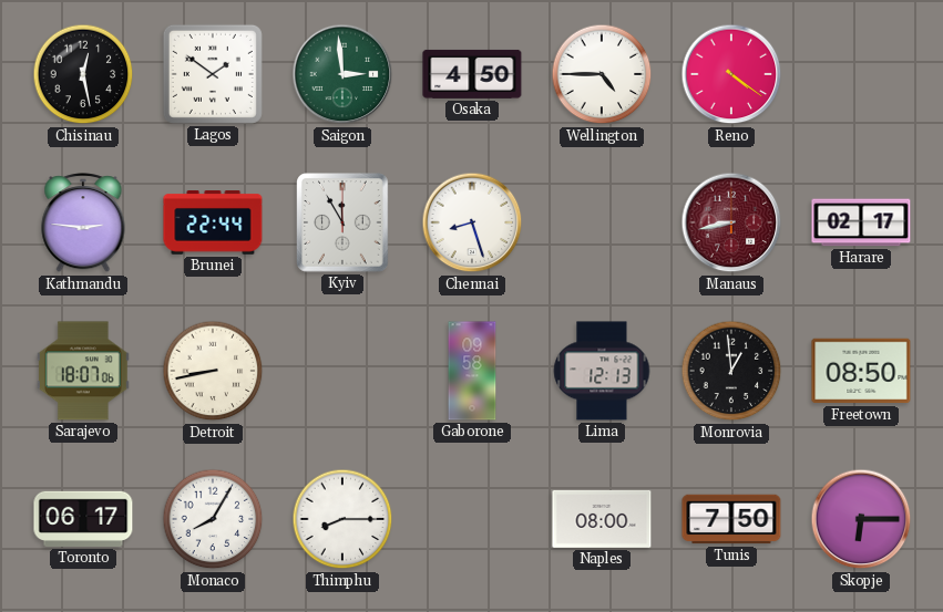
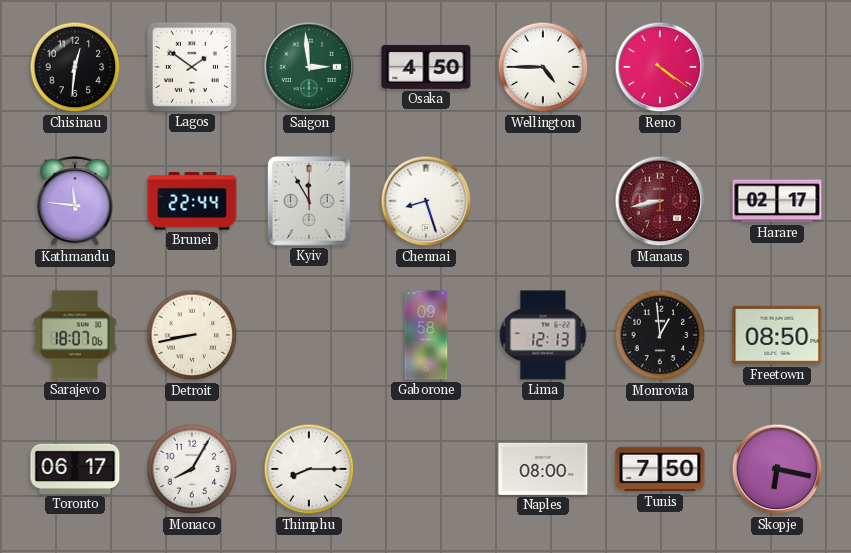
Chisinau: 12:28 -> 12:31
Kathmandu: 2:46 -> 11:46
Skopje: 6:15 -> 6:17
